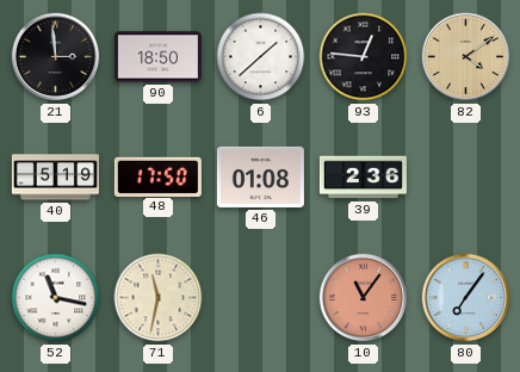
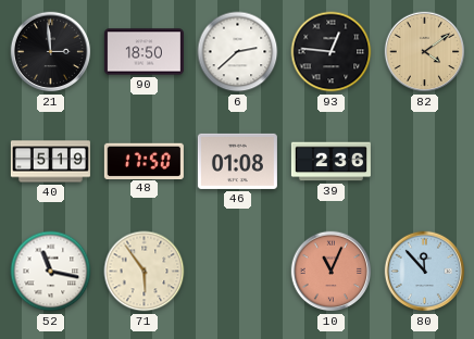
6: 1:38 -> 2:38
71: 11:32 -> 5:54
10: 11:06 -> 11:04
80: 7:06 -> 11:53
